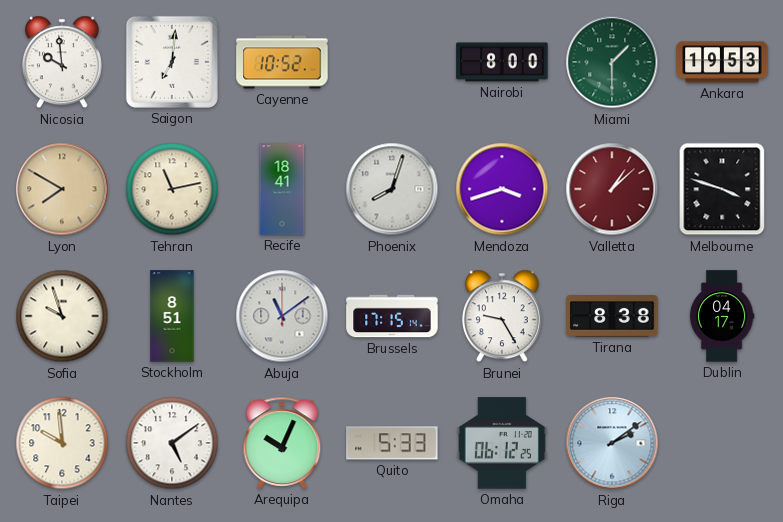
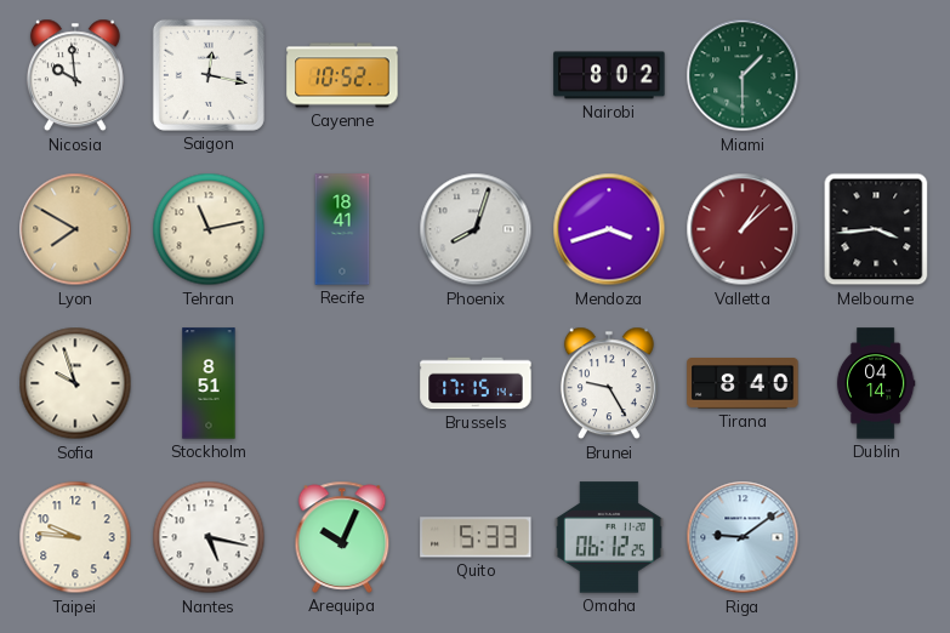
Saigon: 7:01 -> 12:17
Nairobi: 8:00 -> 8:02
Ankara: 19:53 -> none
Melbourne: 3:48 -> 3:44
Abuja: 11:09 -> none
Tirana: 8:38 -> 8:40
Dublin: 04:17 -> 04:14
Taipei: 9:59 -> 9:46
Nantes: 5:09 -> 5:17
Riga: 2:09 -> 9:09
